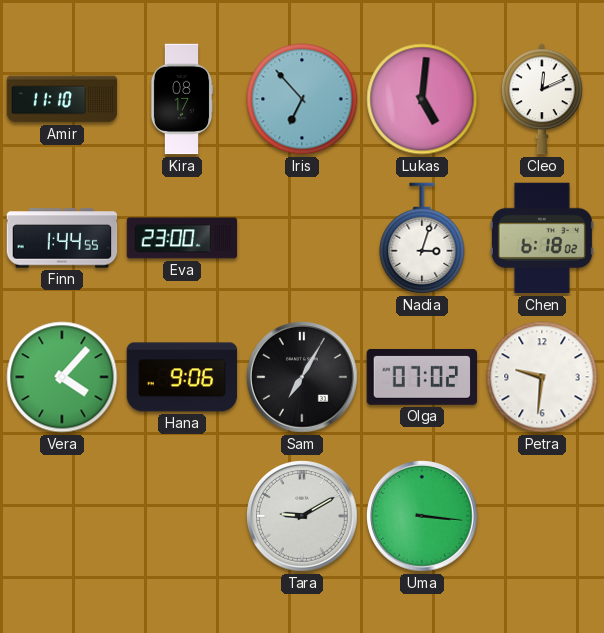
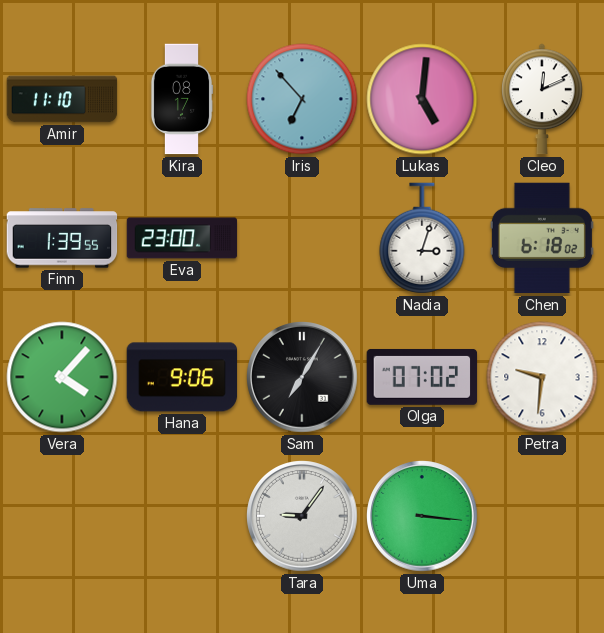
Finn: 1:44 -> 1:39
Tara: 9:10 -> 9:06
